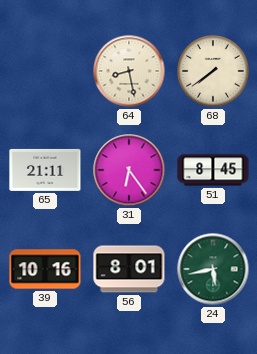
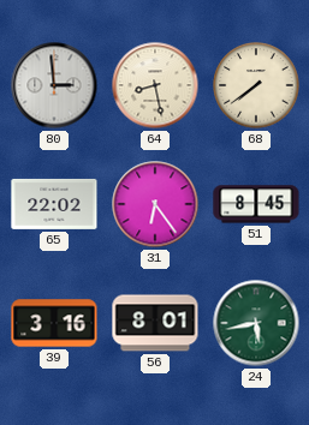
80: none -> 2:59
65: 21:11 -> 22:02
39: 10:16 -> 3:16
